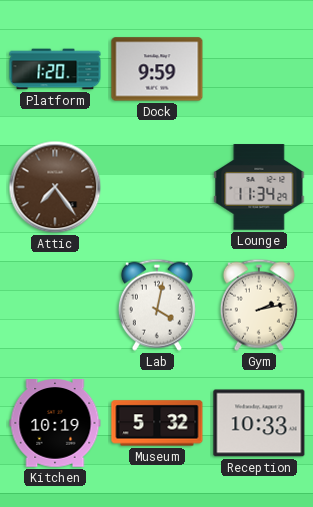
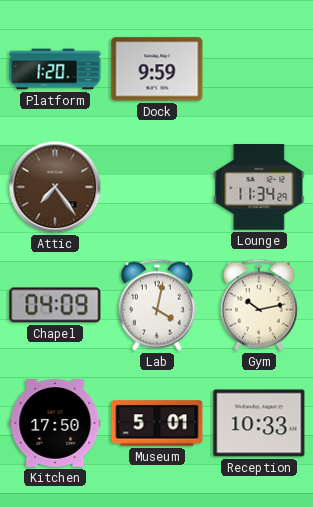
Chapel: none -> 04:09
Gym: 2:13 -> 10:13
Kitchen: 10:19 -> 17:50
Museum: 5:32 -> 5:01
